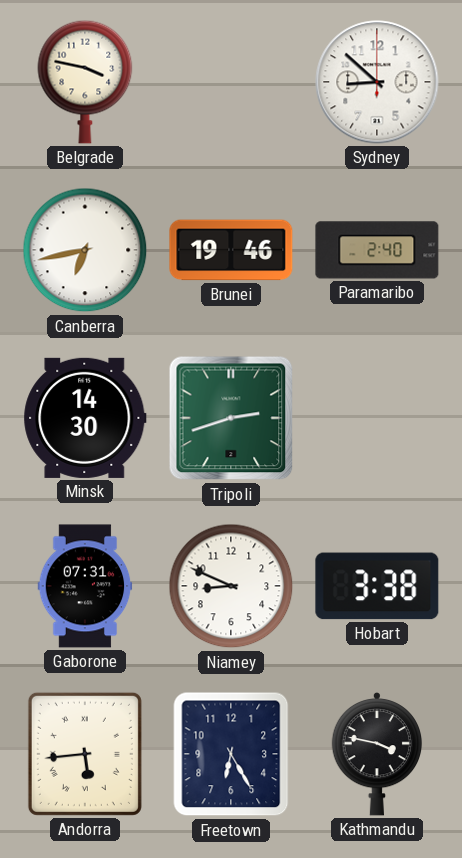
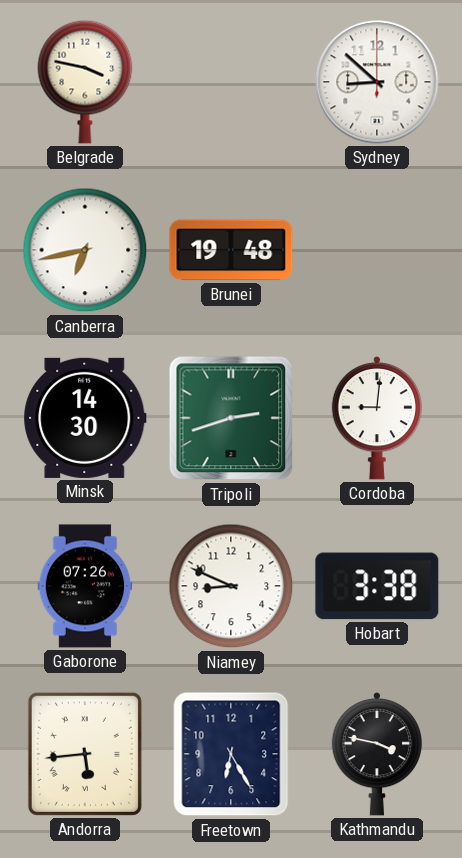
Brunei: 19:46 -> 19:48
Paramaribo: 2:40 -> none
Cordoba: none -> 9:01
Gaborone: 07:31 -> 07:26
